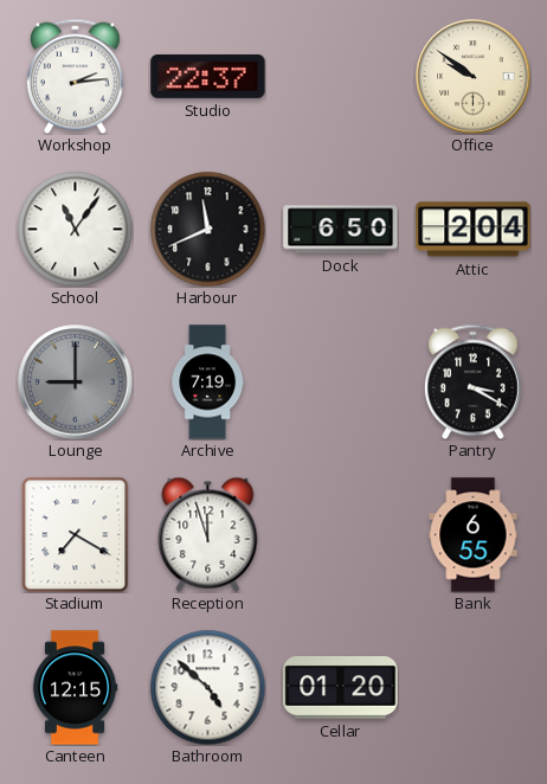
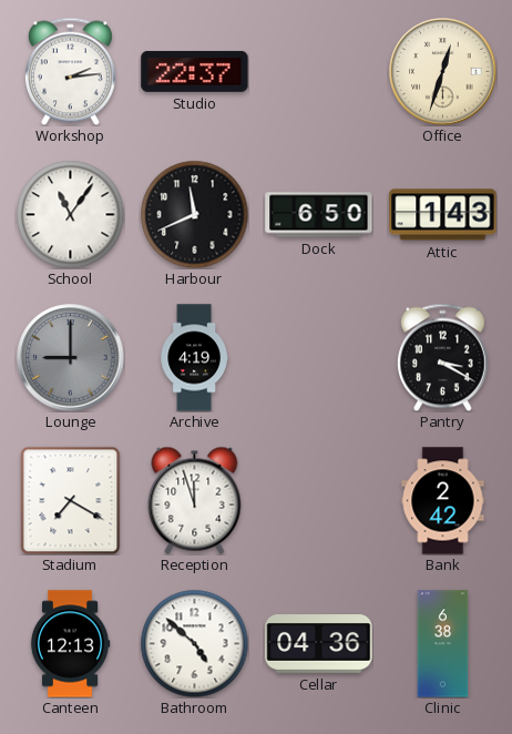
Office: 9:51 -> 12:33
Attic: 2:04 -> 1:43
Archive: 7:19 -> 4:19
Bank: 6:55 -> 2:42
Canteen: 12:15 -> 12:13
Cellar: 01:20 -> 04:36
Clinic: none -> 6:38
